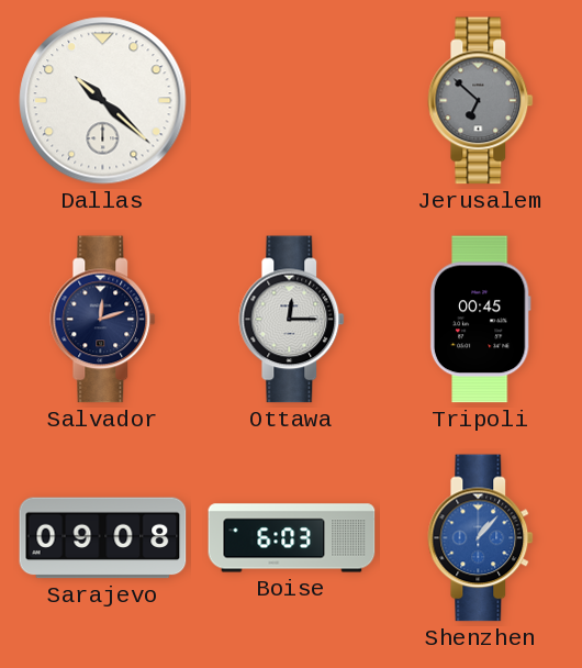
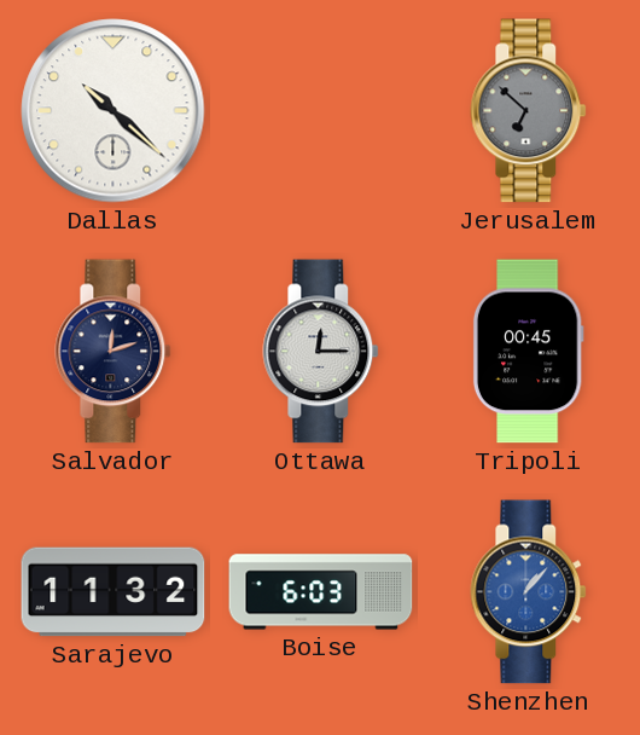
Sarajevo: 09:08 -> 11:32
